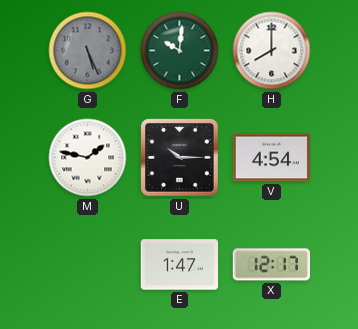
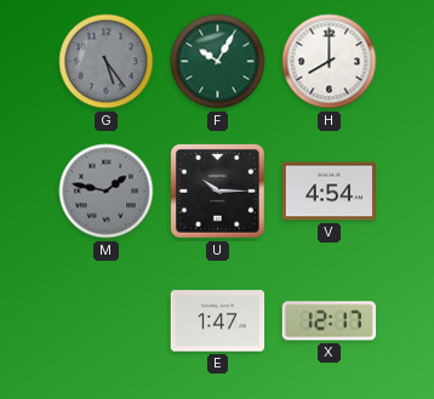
G: 5:26 -> 5:24
F: 10:01 -> 10:05
M dial: white -> grey
